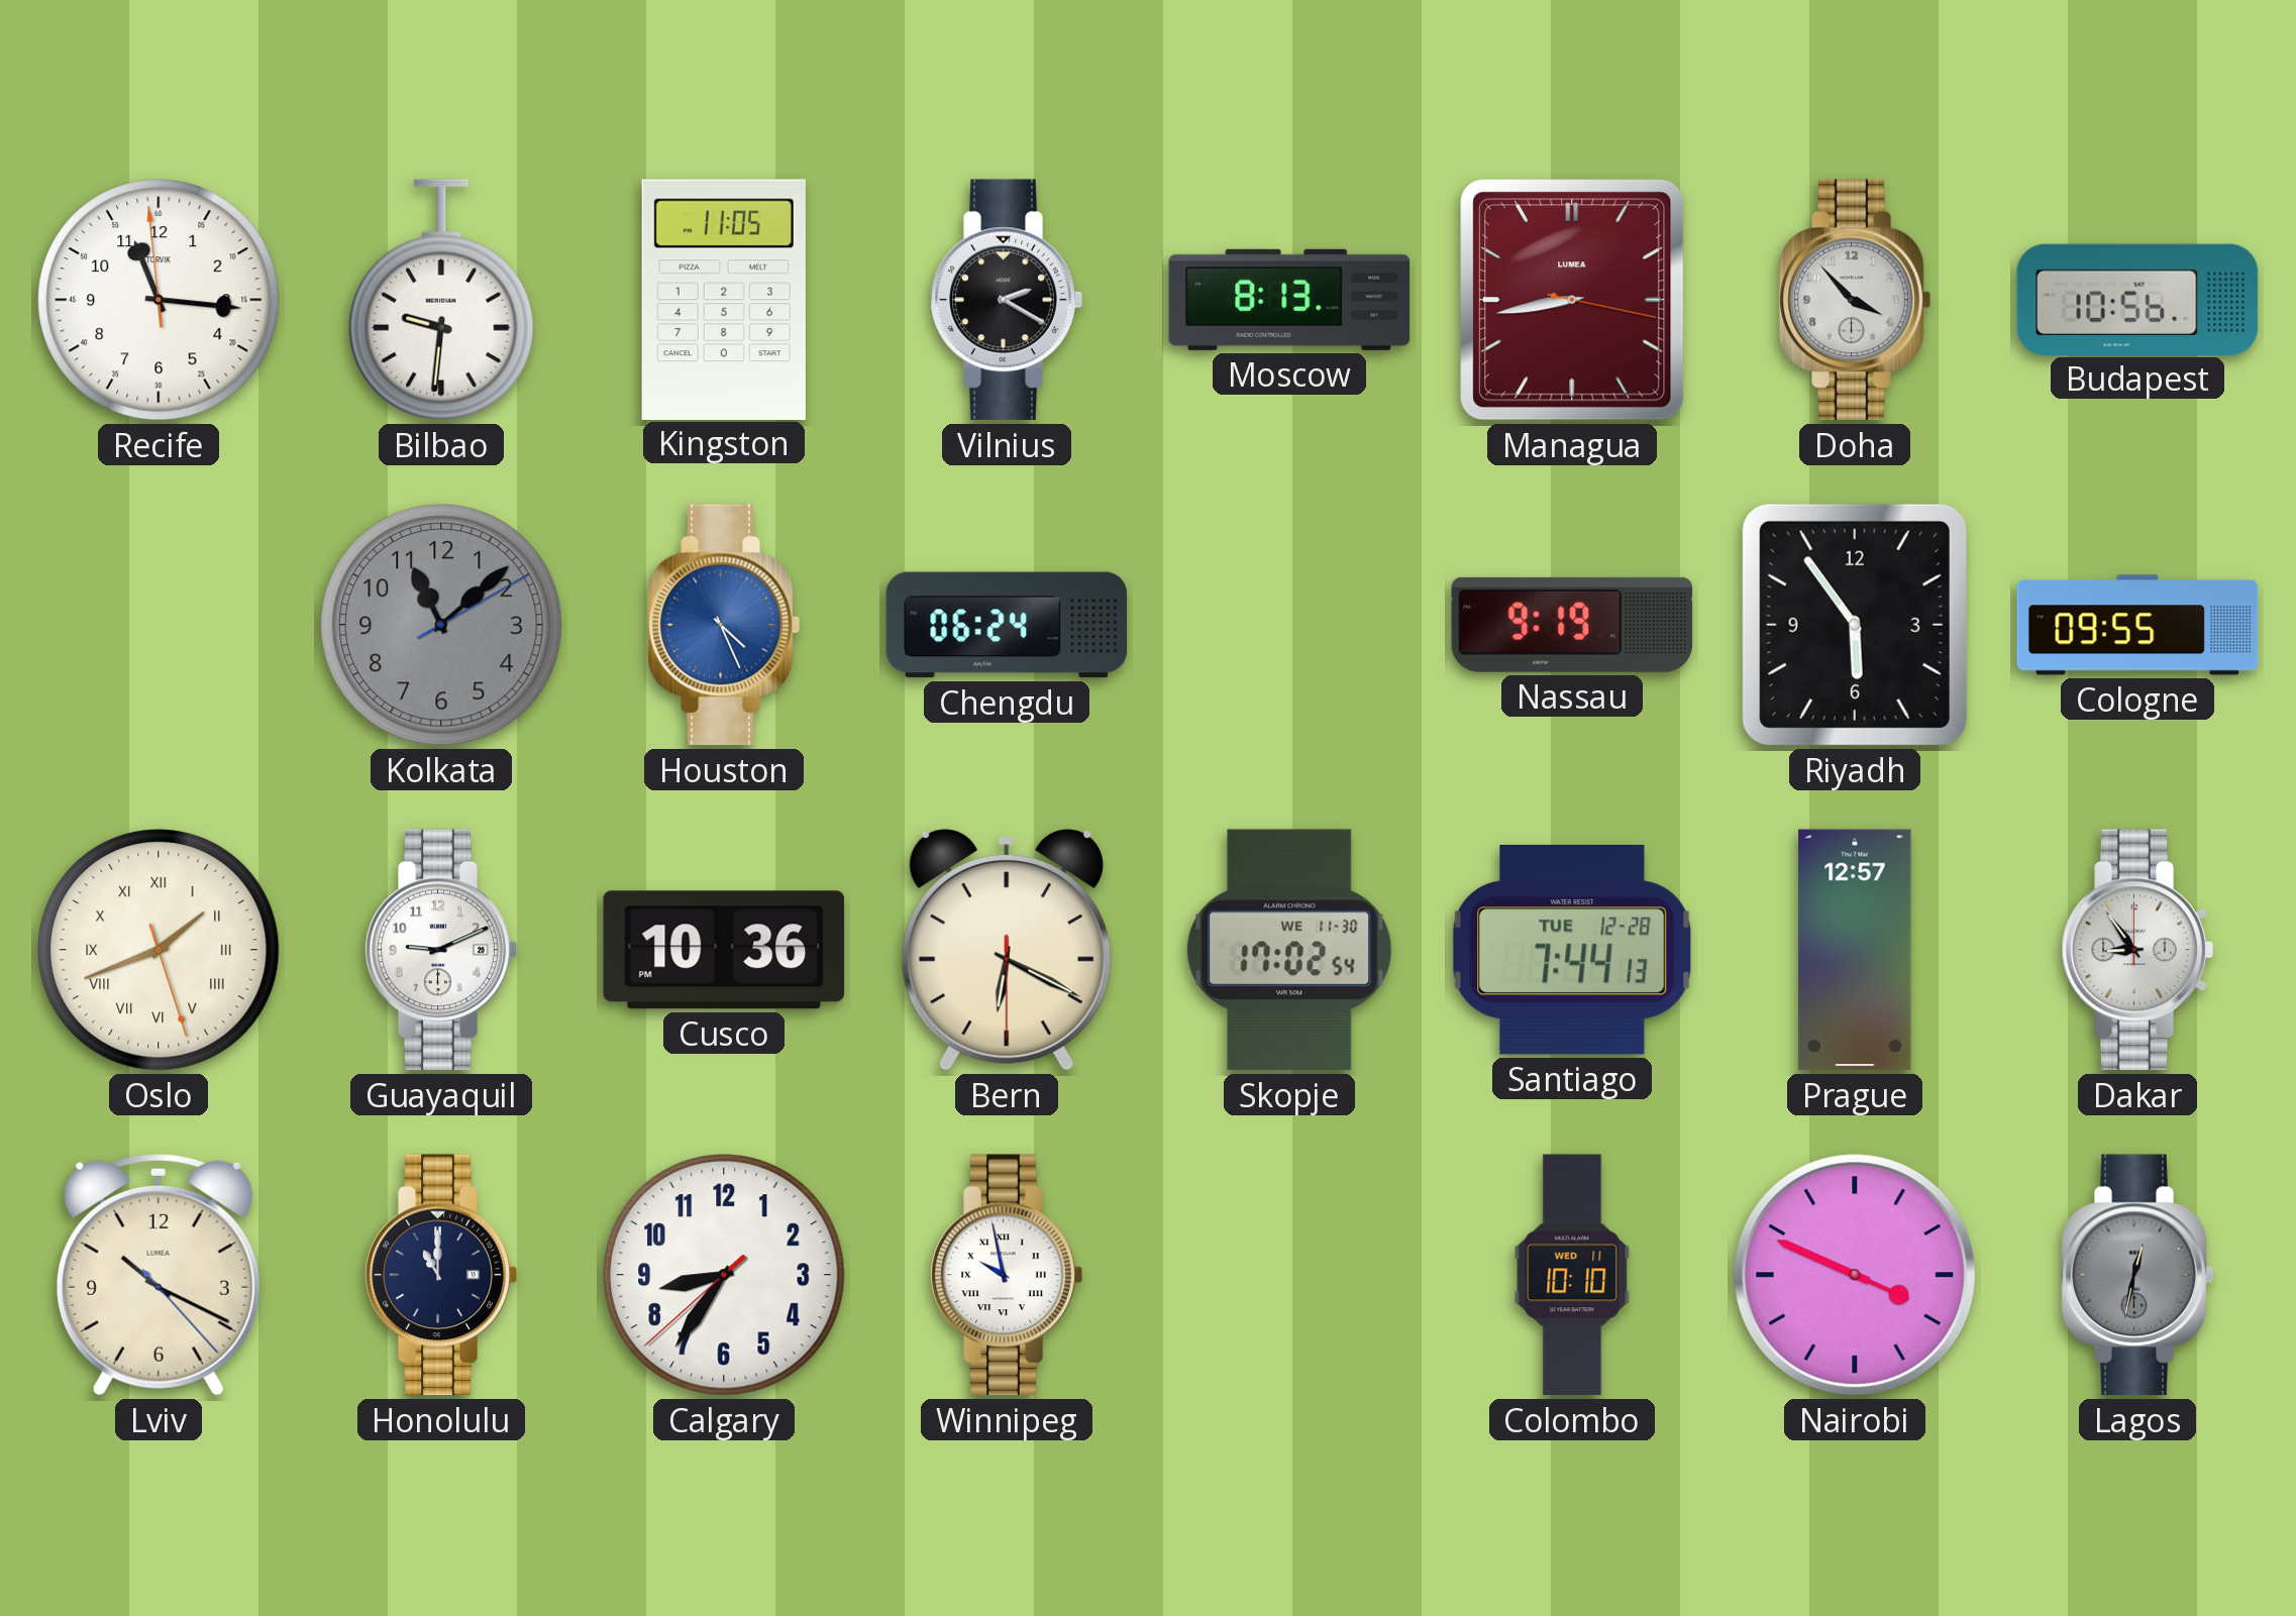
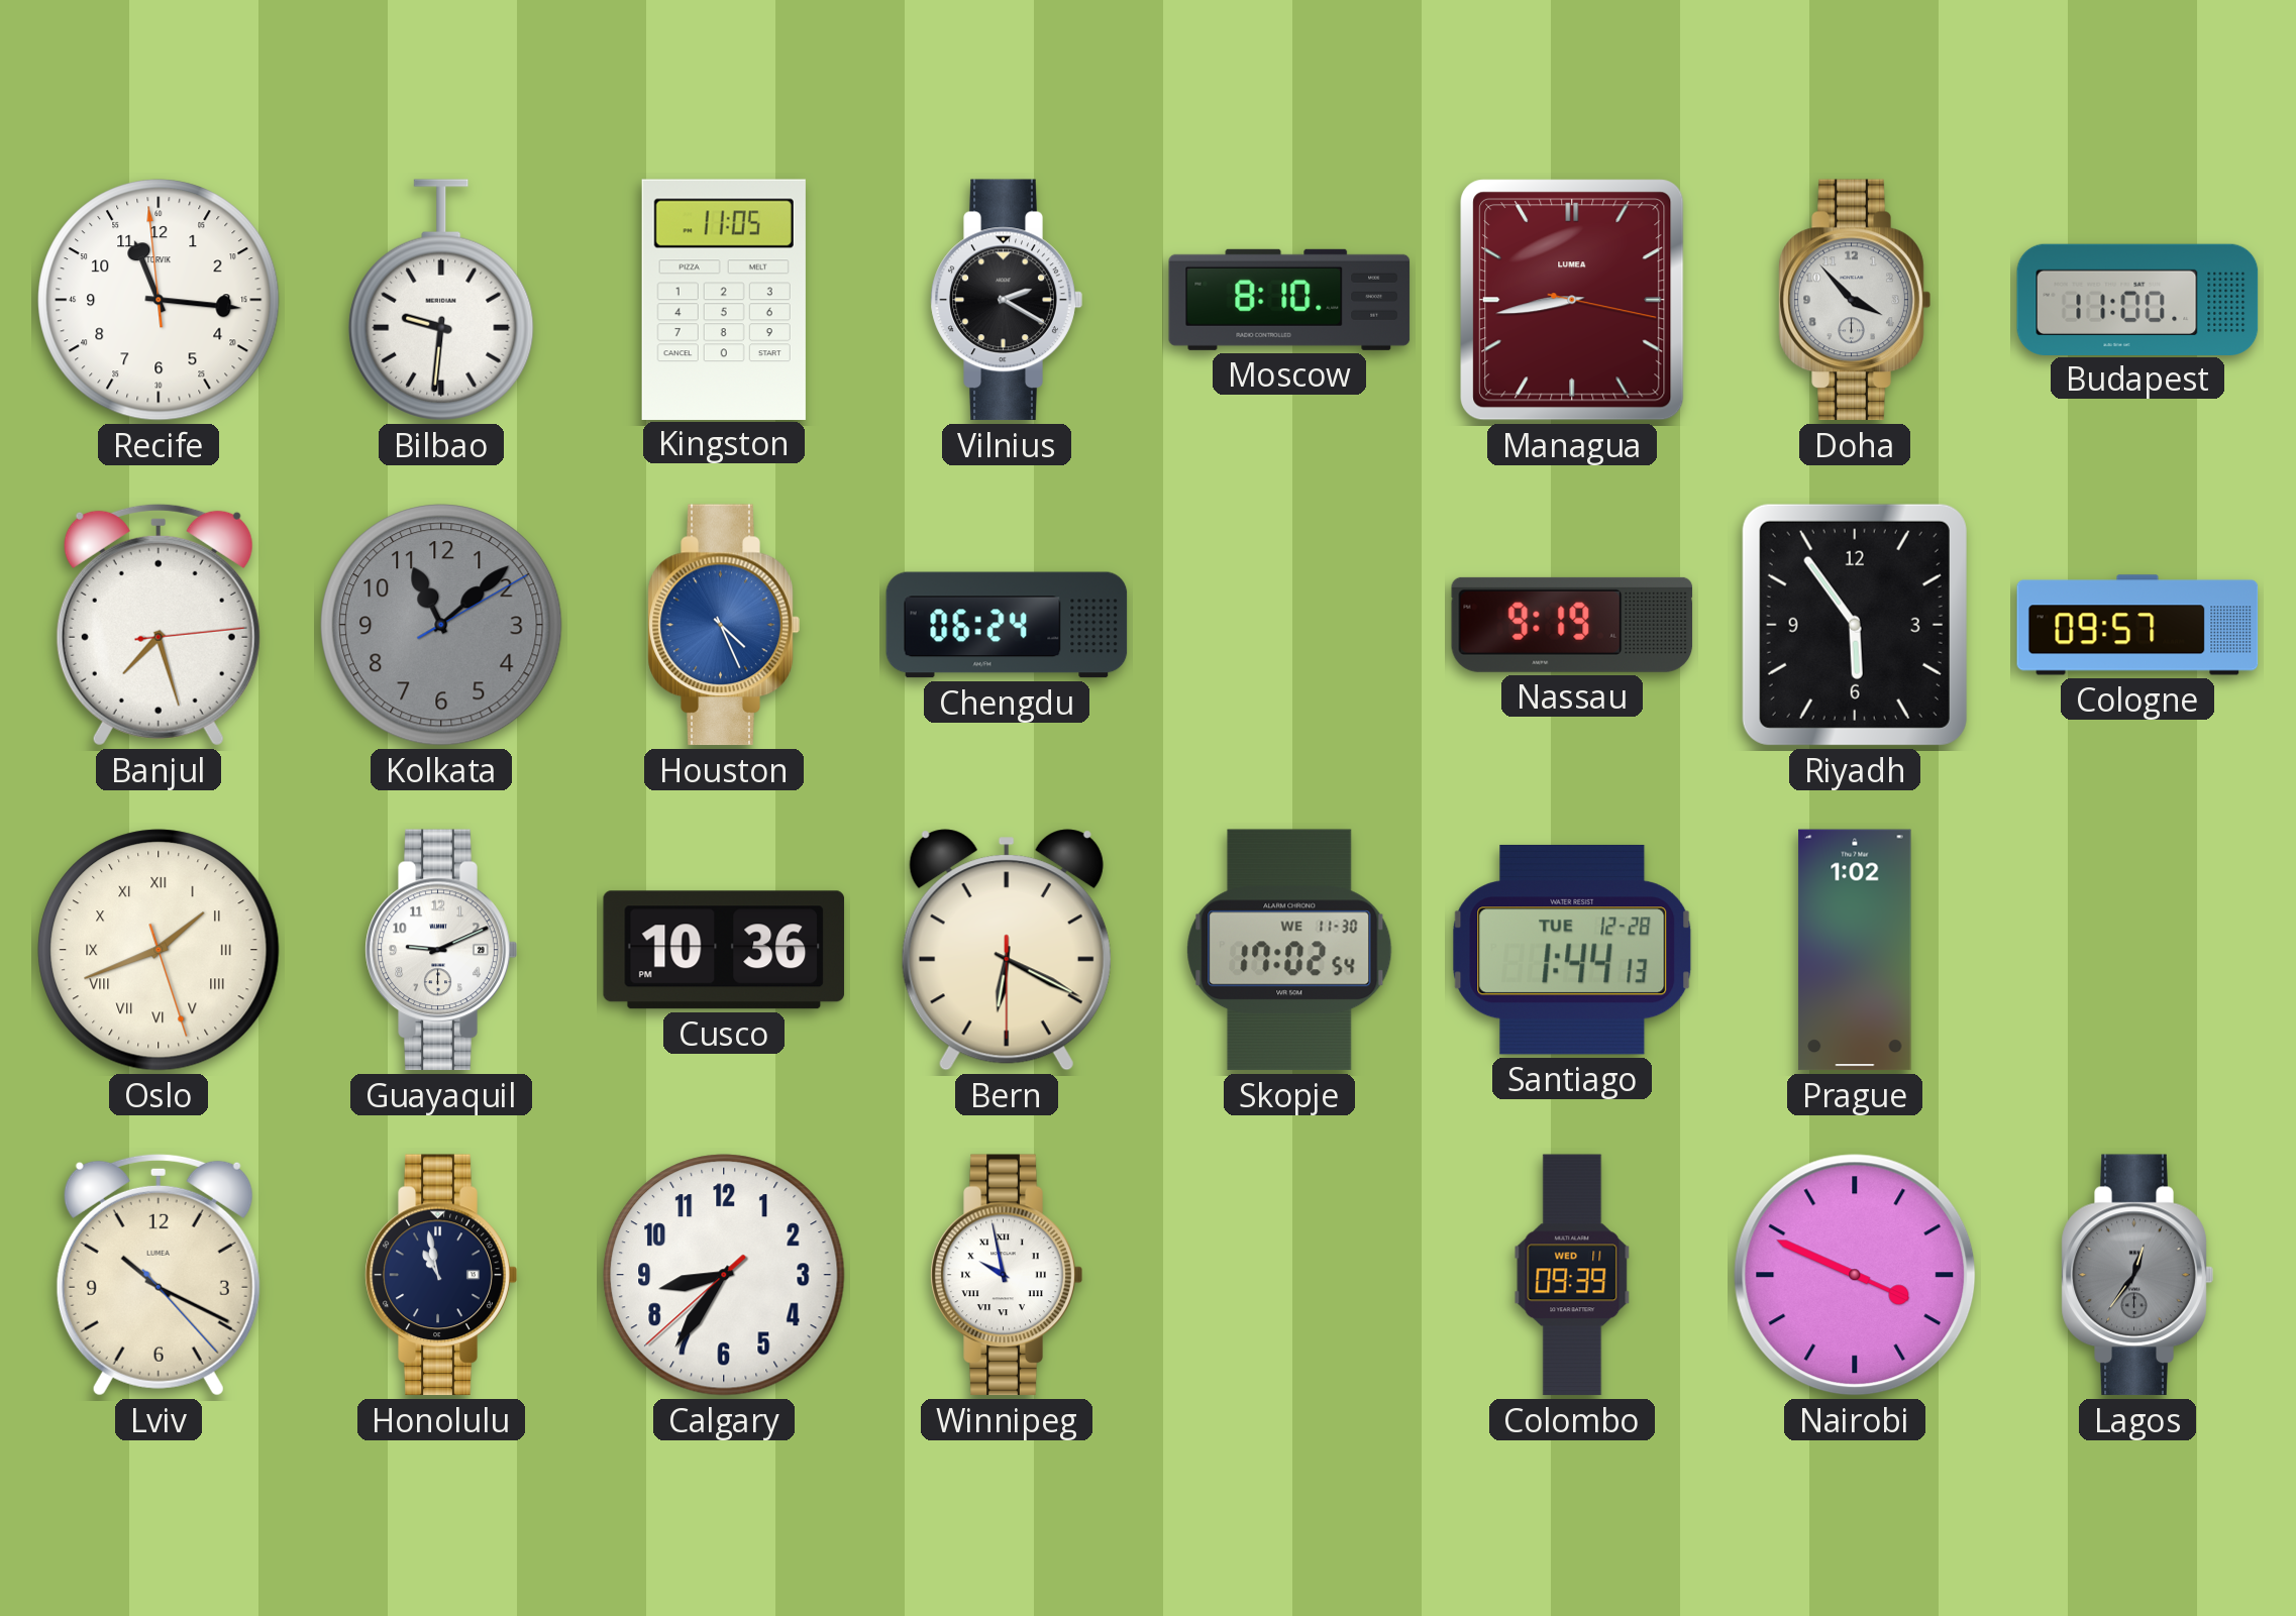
Moscow: 8:13 -> 8:10
Budapest: 10:56 -> 11:00
Banjul: none -> 7:27
Cologne: 09:55 -> 09:57
Santiago: 7:44 -> 1:44
Prague: 12:57 -> 1:02
Dakar: 8:54 -> none
Honolulu: 11:00 -> 10:58
Colombo: 10:10 -> 09:39
Lagos: 12:32 -> 12:36
